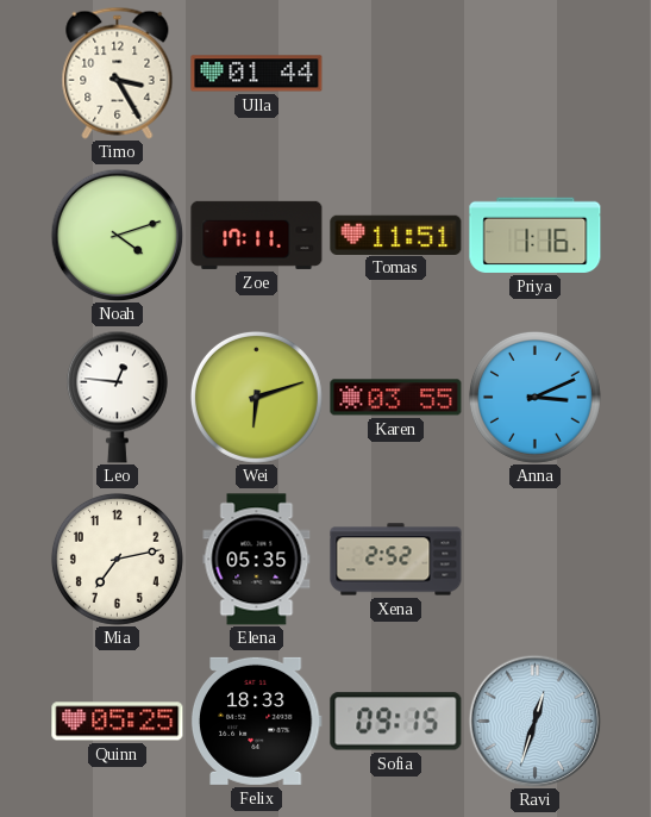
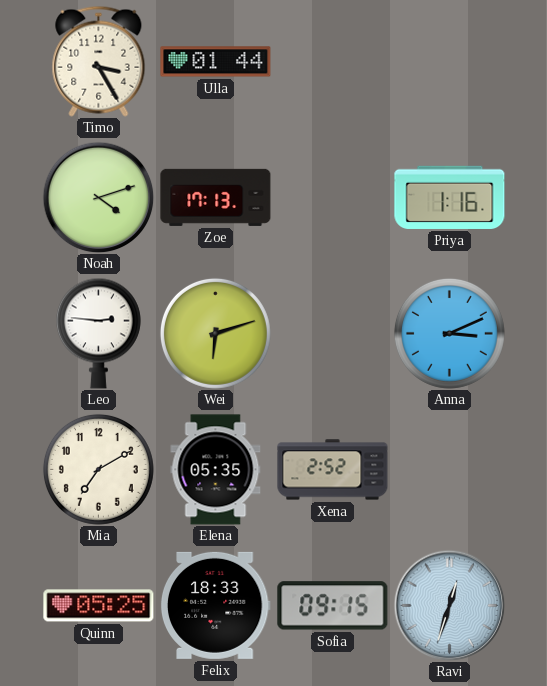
Zoe: 17:11 -> 17:13
Tomas: 11:51 -> none
Leo: 12:46 -> 2:46
Karen: 03:55 -> none
Mia: 7:13 -> 7:10
